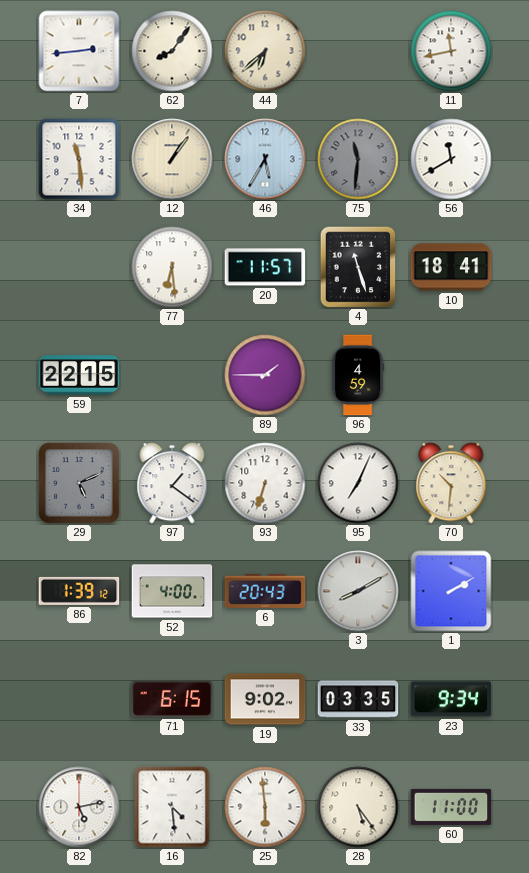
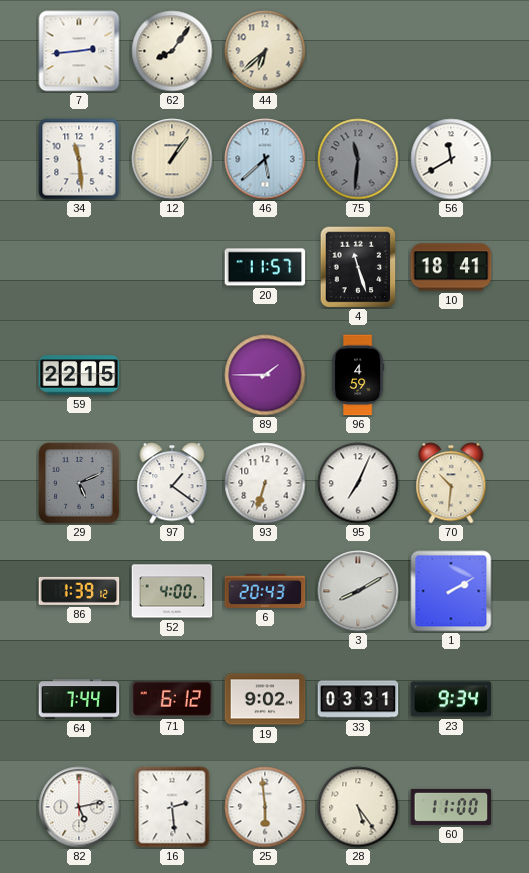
11: 11:43 -> none
46: 5:35 -> 5:38
77: 6:29 -> none
64: none -> 7:44
71: 6:15 -> 6:12
33: 03:35 -> 03:31
16: 4:29 -> 2:29
